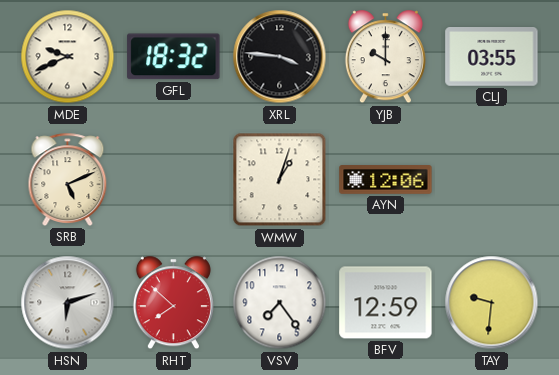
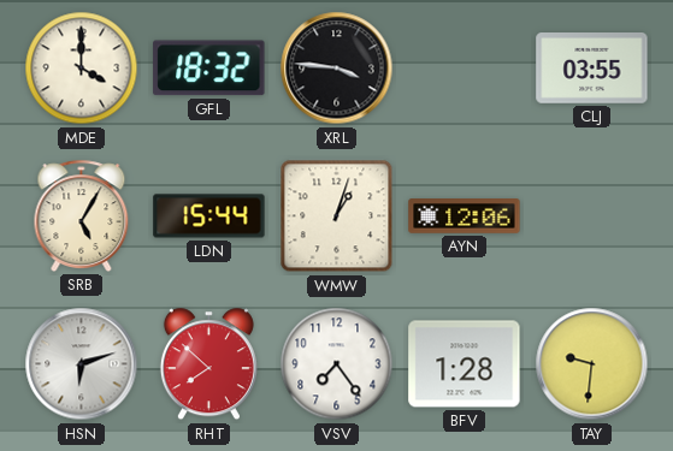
MDE: 9:41 -> 4:00
YJB: 10:00 -> none
SRB: 5:11 -> 5:05
LDN: none -> 15:44
BFV: 12:59 -> 1:28
